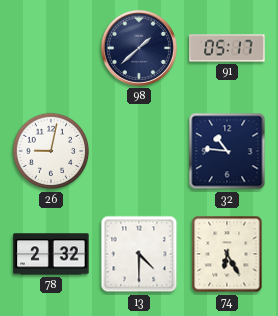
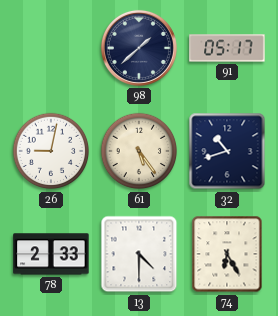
61: none -> 5:24
32: 10:46 -> 10:42
78: 2:32 -> 2:33
